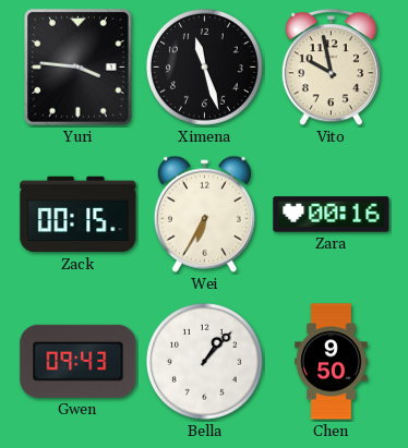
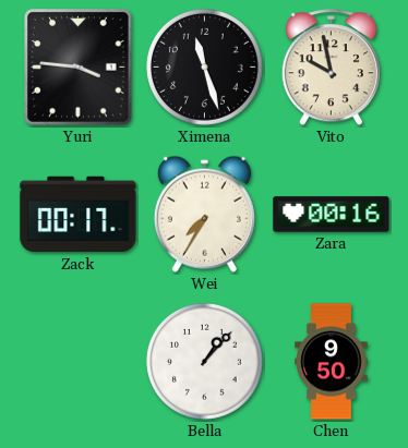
Zack: 00:15 -> 00:17
Wei: 6:35 -> 7:35
Gwen: 09:43 -> none
